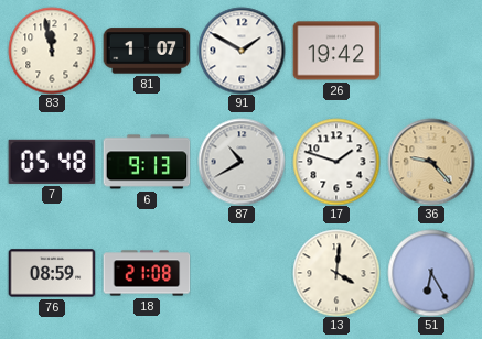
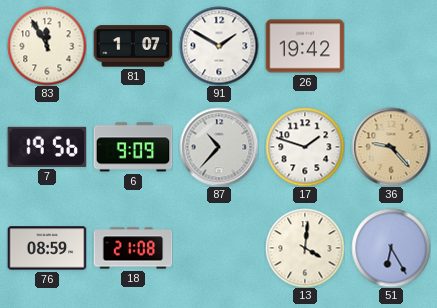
83: 11:58 -> 11:55
7: 05:48 -> 19:56
6: 9:13 -> 9:09
87: 10:40 -> 10:37
